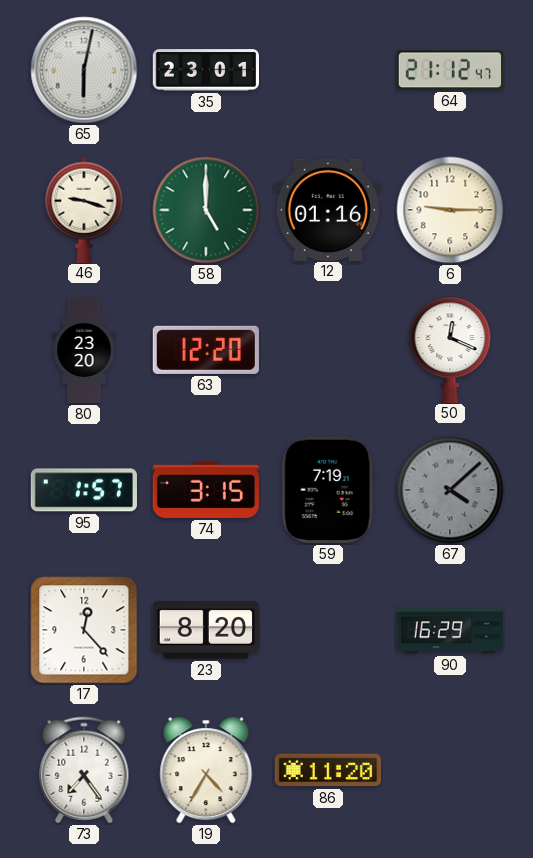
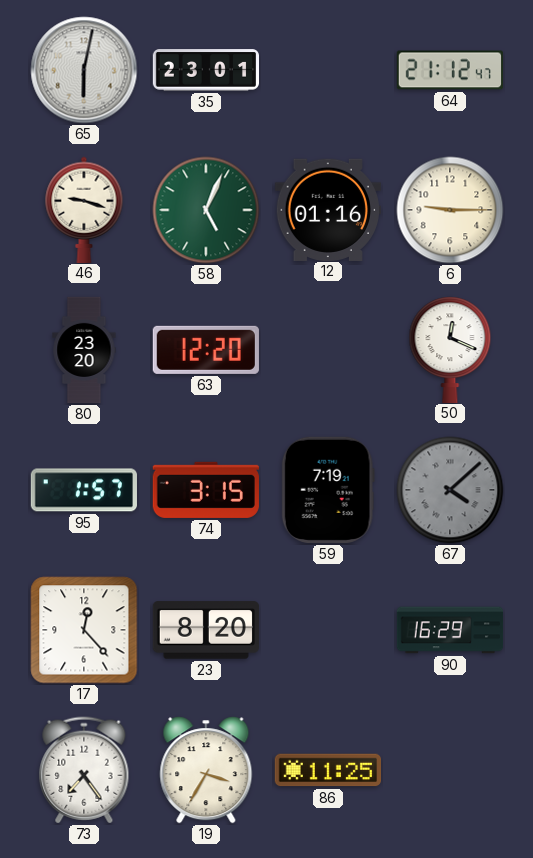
58: 5:00 -> 5:04
19: 4:35 -> 3:35
86: 11:20 -> 11:25
